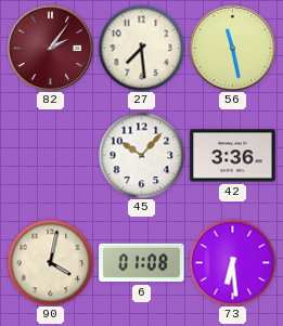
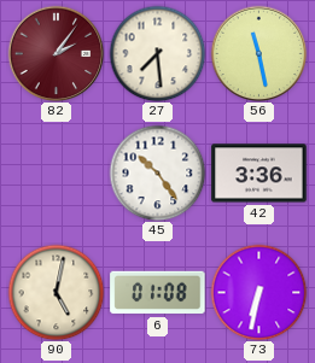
45: 10:07 -> 10:24
90: 4:02 -> 5:02
73: 6:29 -> 6:32
